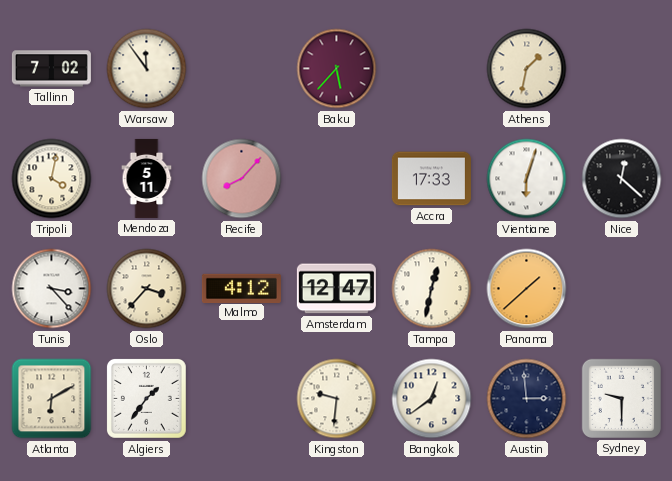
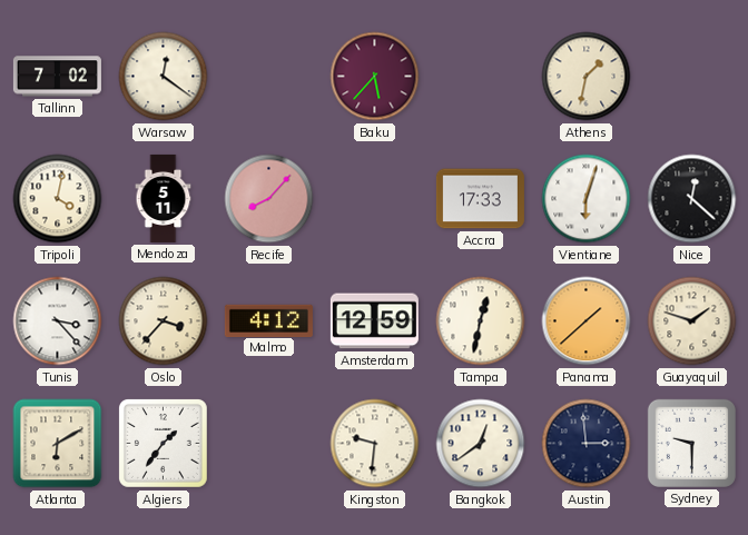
Warsaw: 11:54 -> 12:21
Amsterdam: 12:47 -> 12:59
Guayaquil: none -> 1:48
